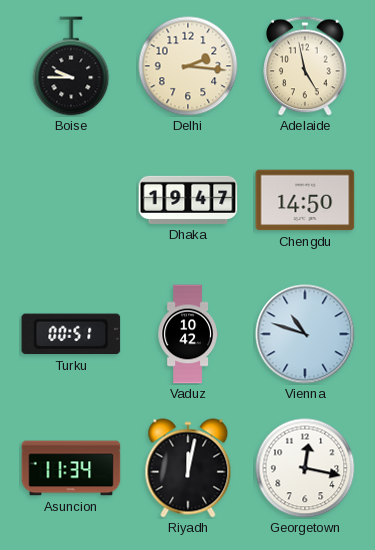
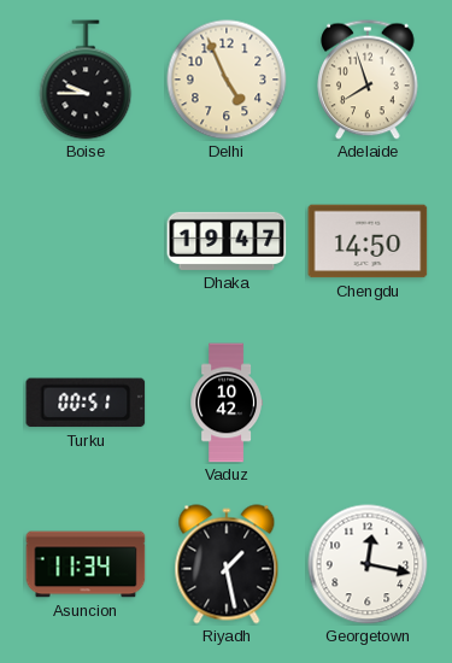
Delhi: 2:16 -> 4:56
Adelaide: 4:58 -> 7:57
Vienna: 10:48 -> none
Riyadh: 12:02 -> 1:28
